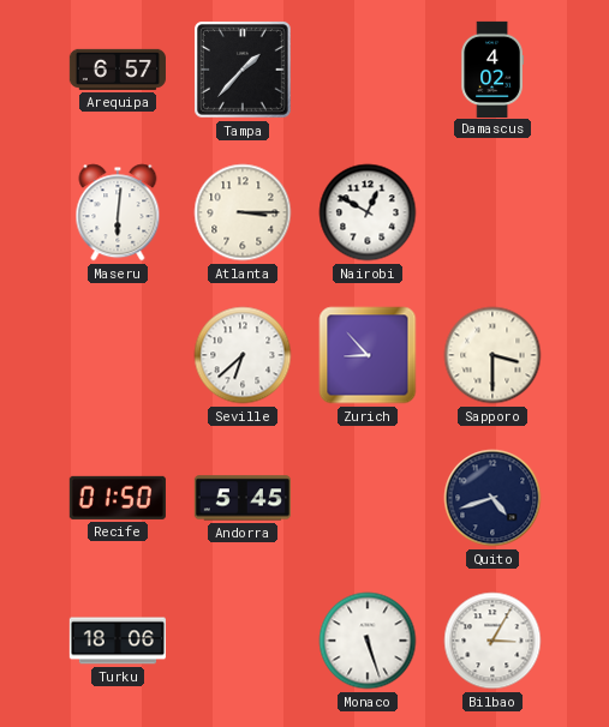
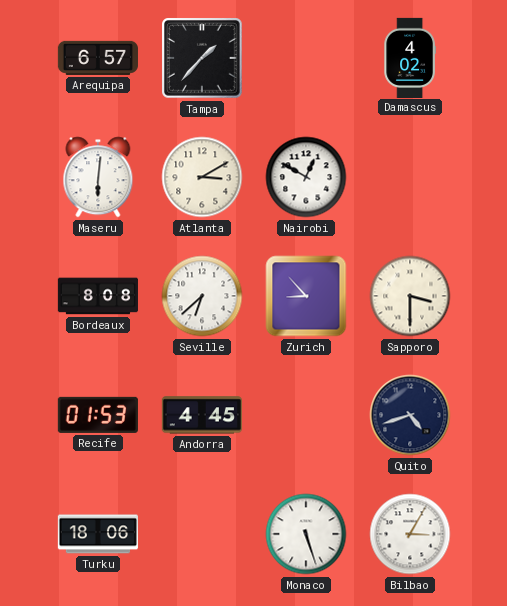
Atlanta: 3:15 -> 3:10
Bordeaux: none -> 8:08
Recife: 01:50 -> 01:53
Andorra: 5:45 -> 4:45
